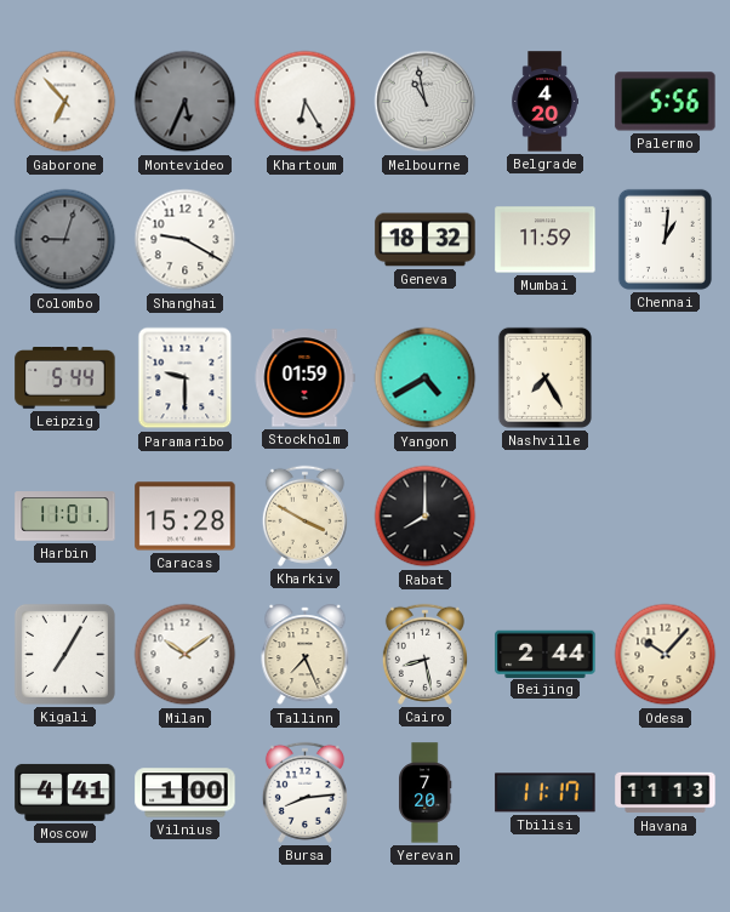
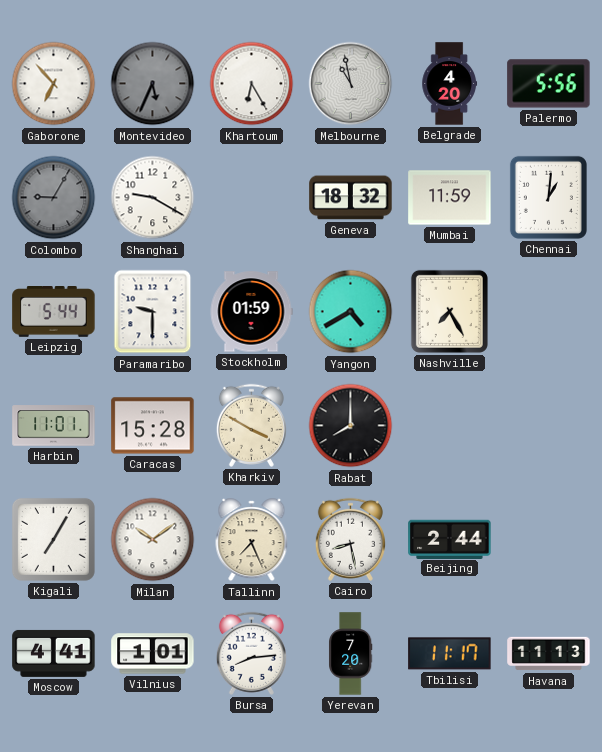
Colombo: 9:03 -> 9:05
Odesa: 10:07 -> none
Vilnius: 1:00 -> 1:01
